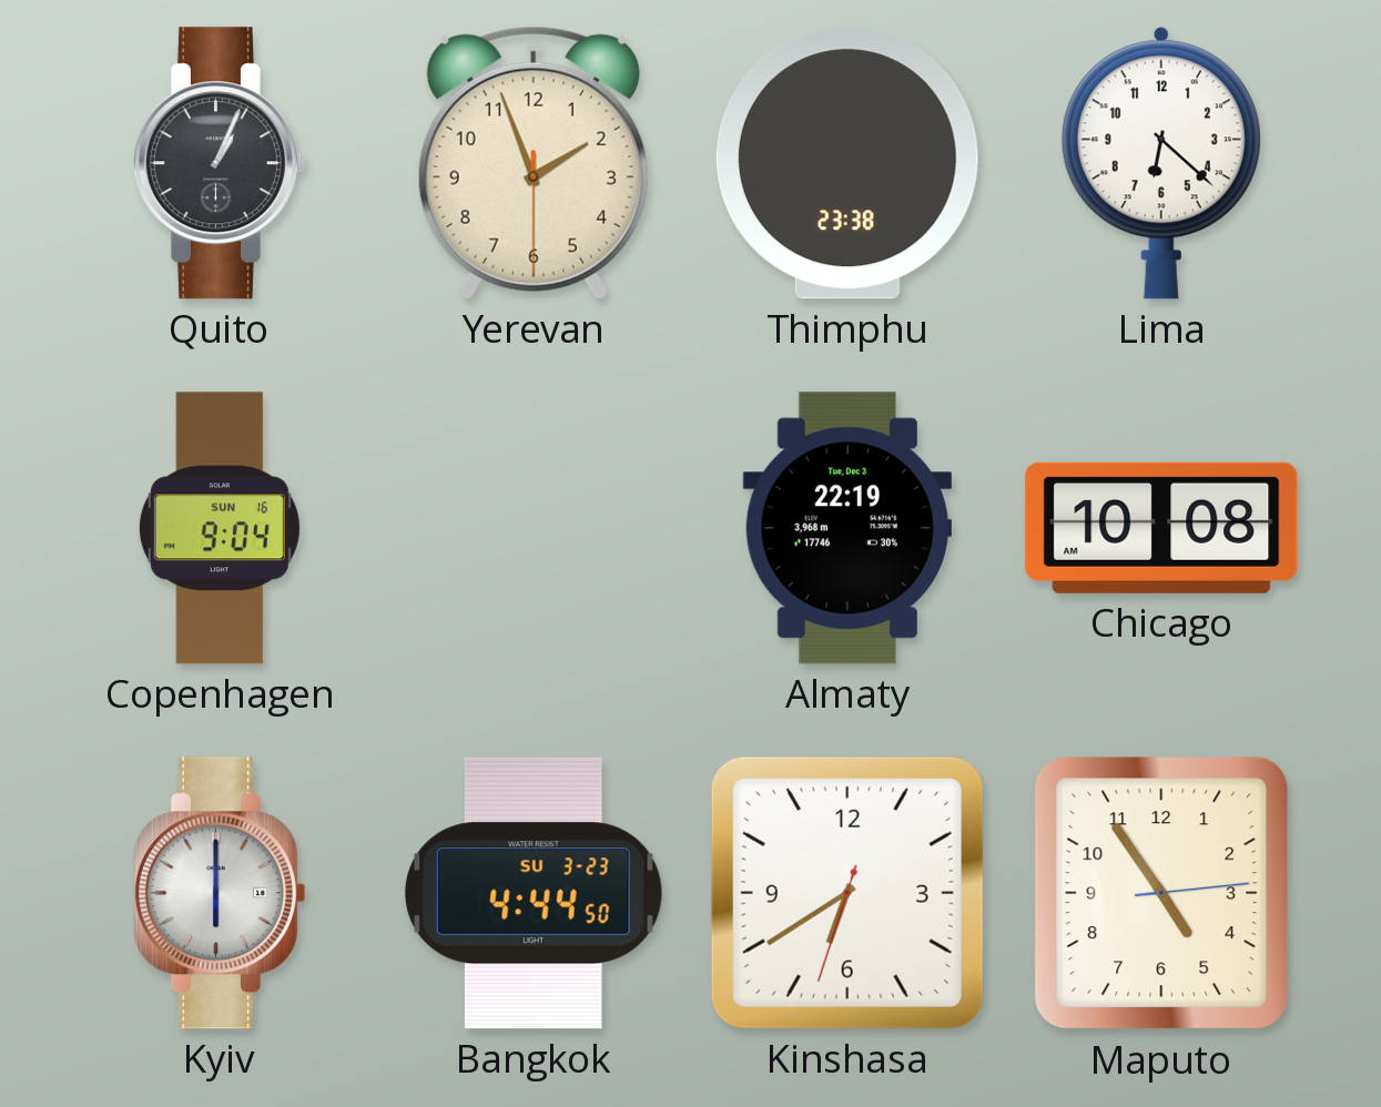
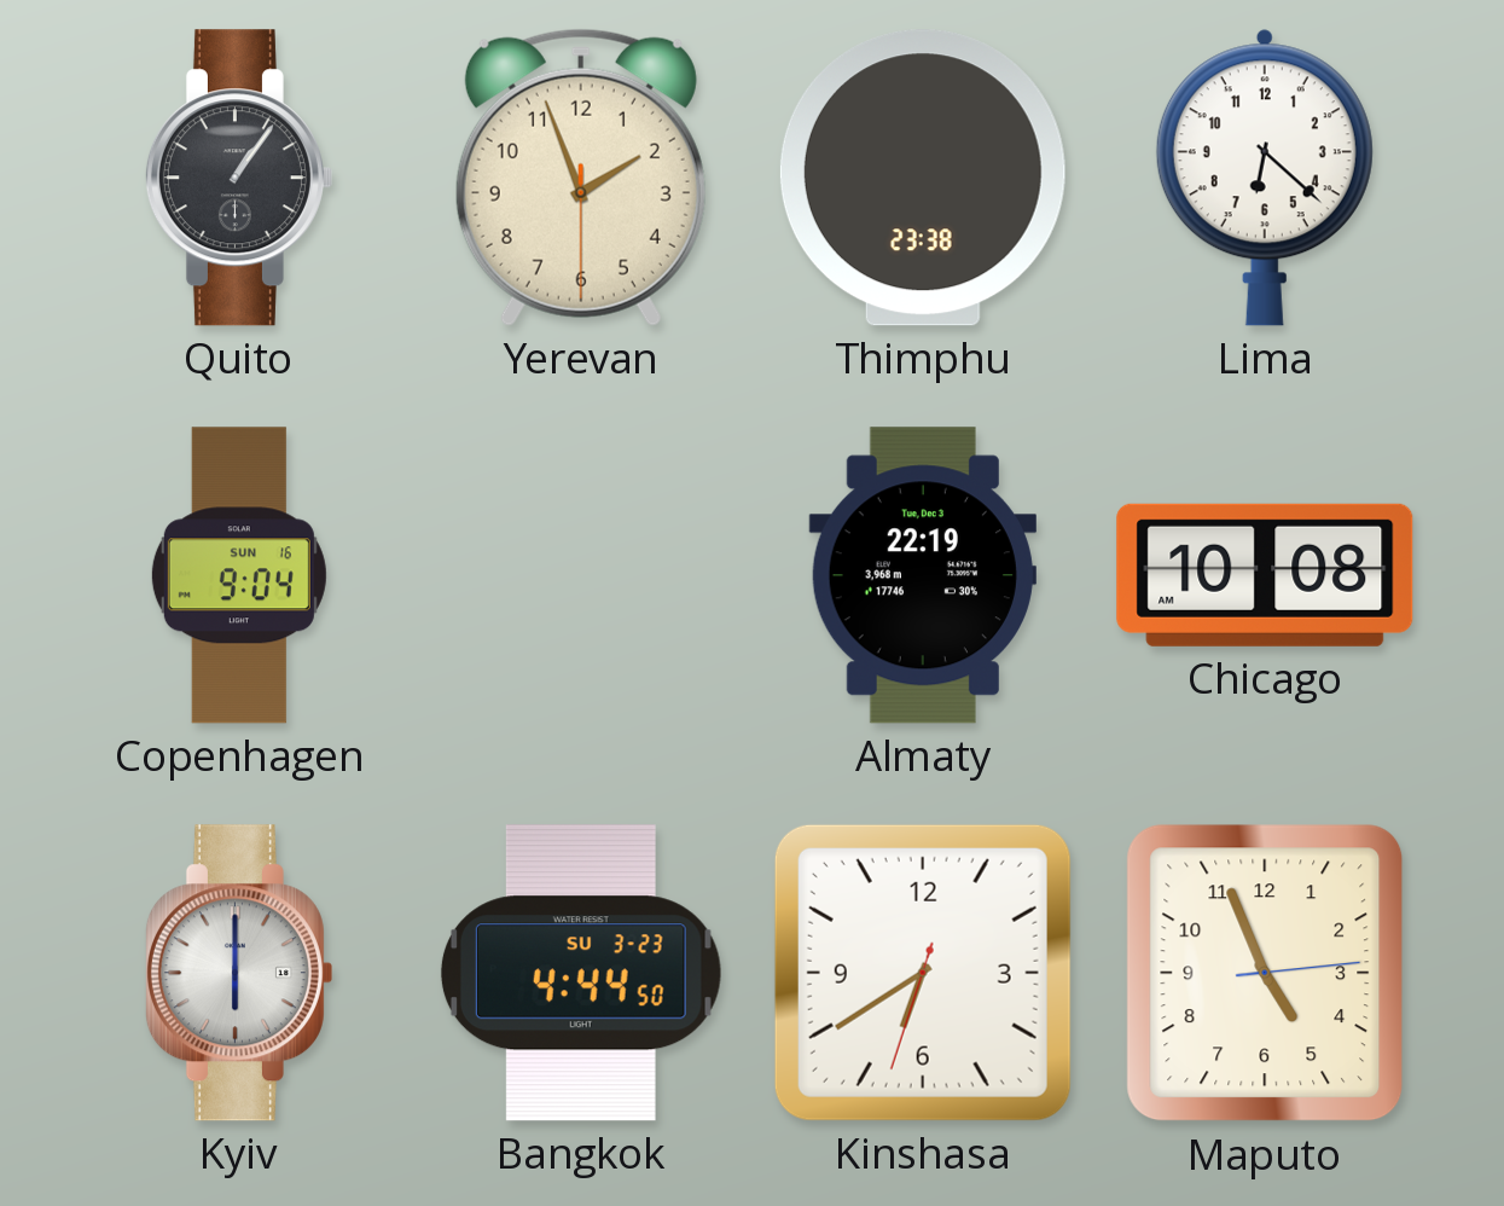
Quito: 1:04 -> 1:06
Maputo: 4:54 -> 4:56
